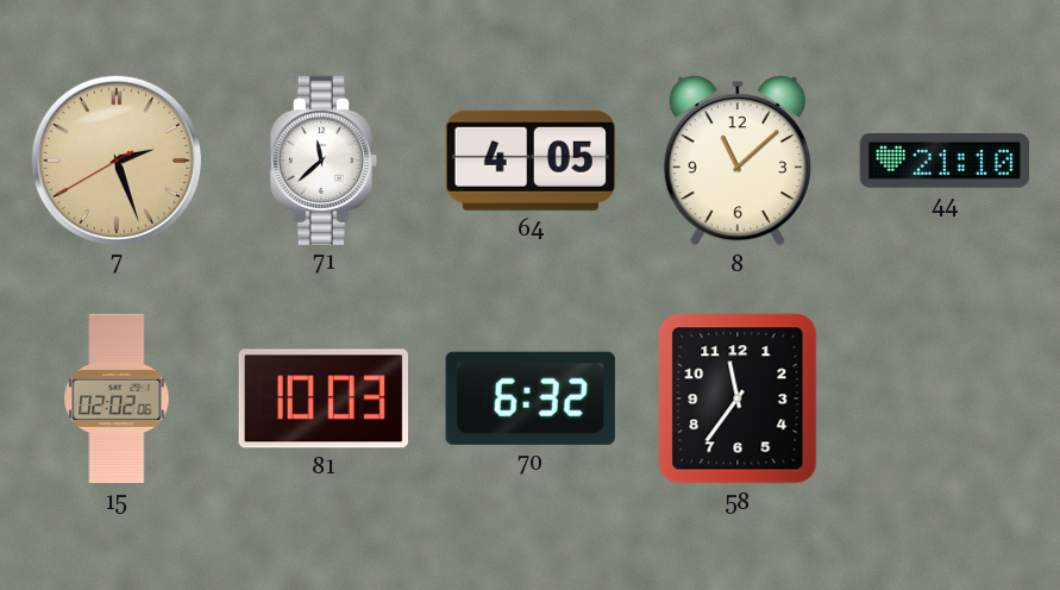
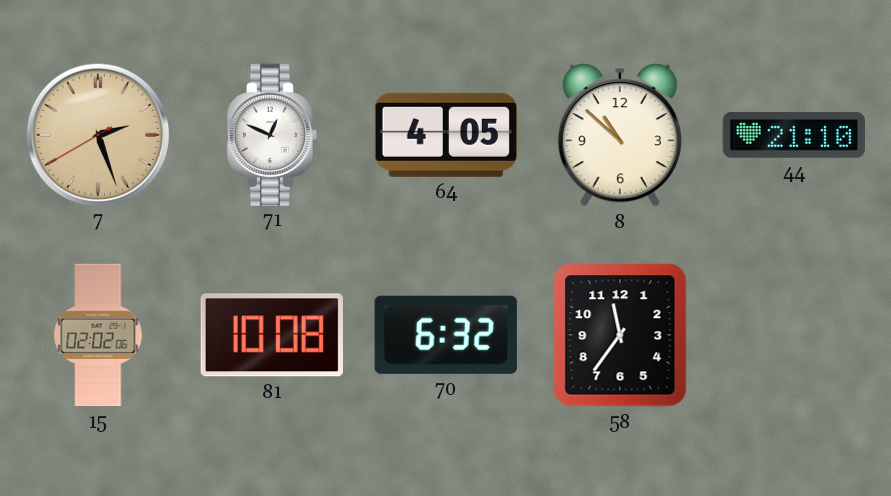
71: 11:38 -> 12:49
8: 11:08 -> 10:52
81: 10:03 -> 10:08
